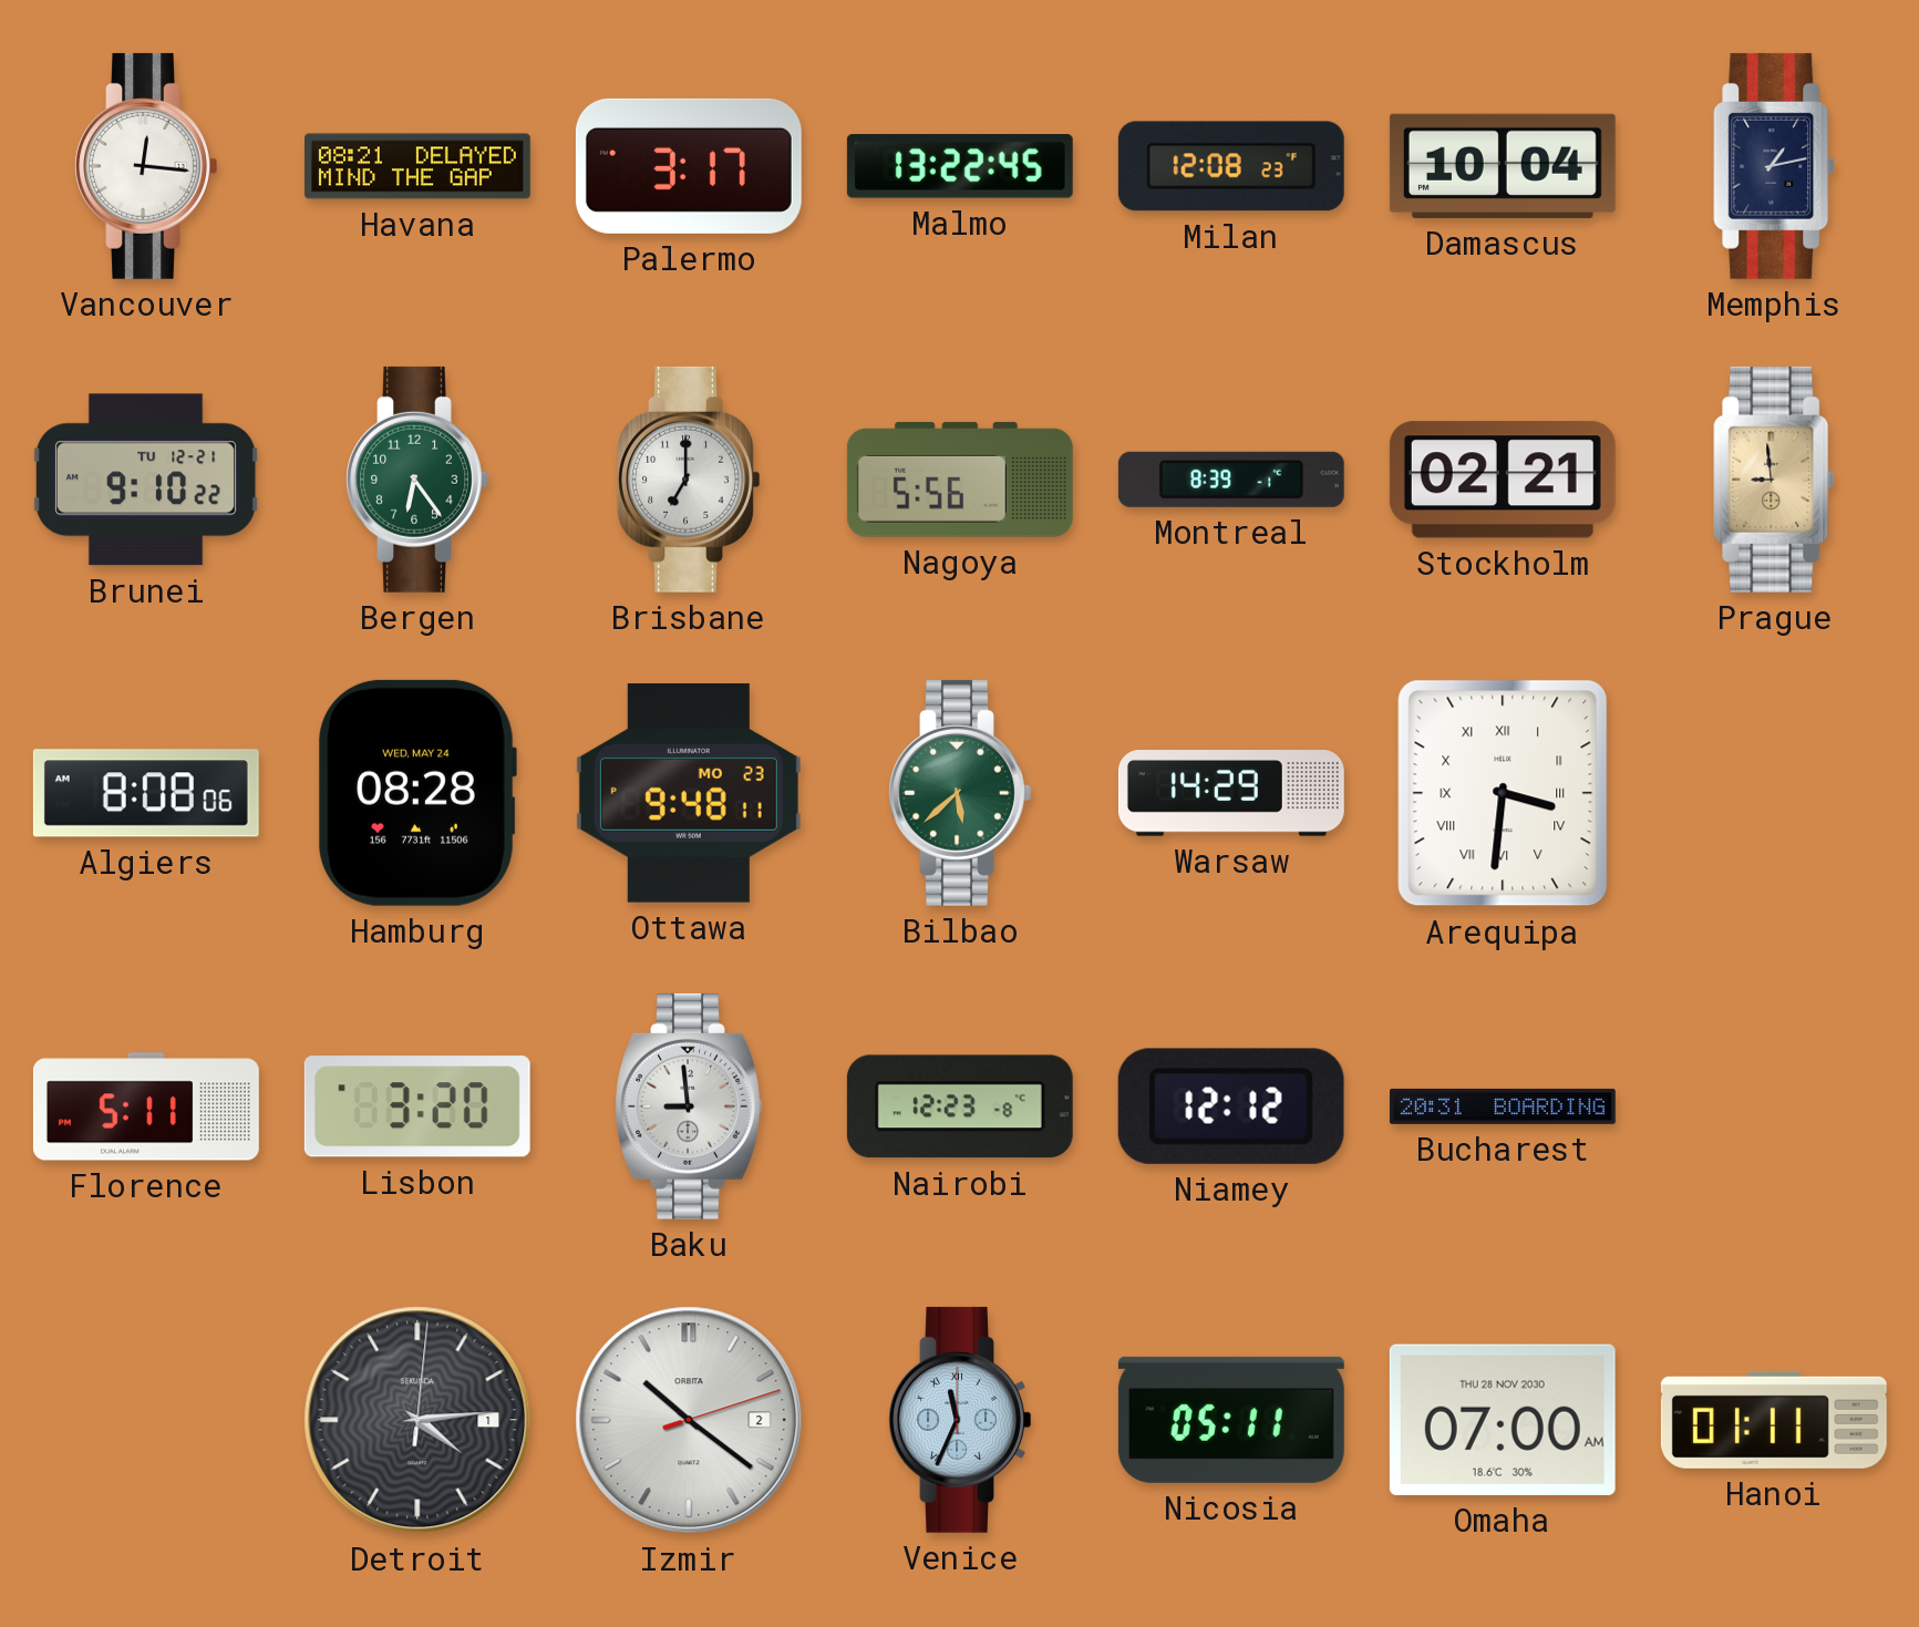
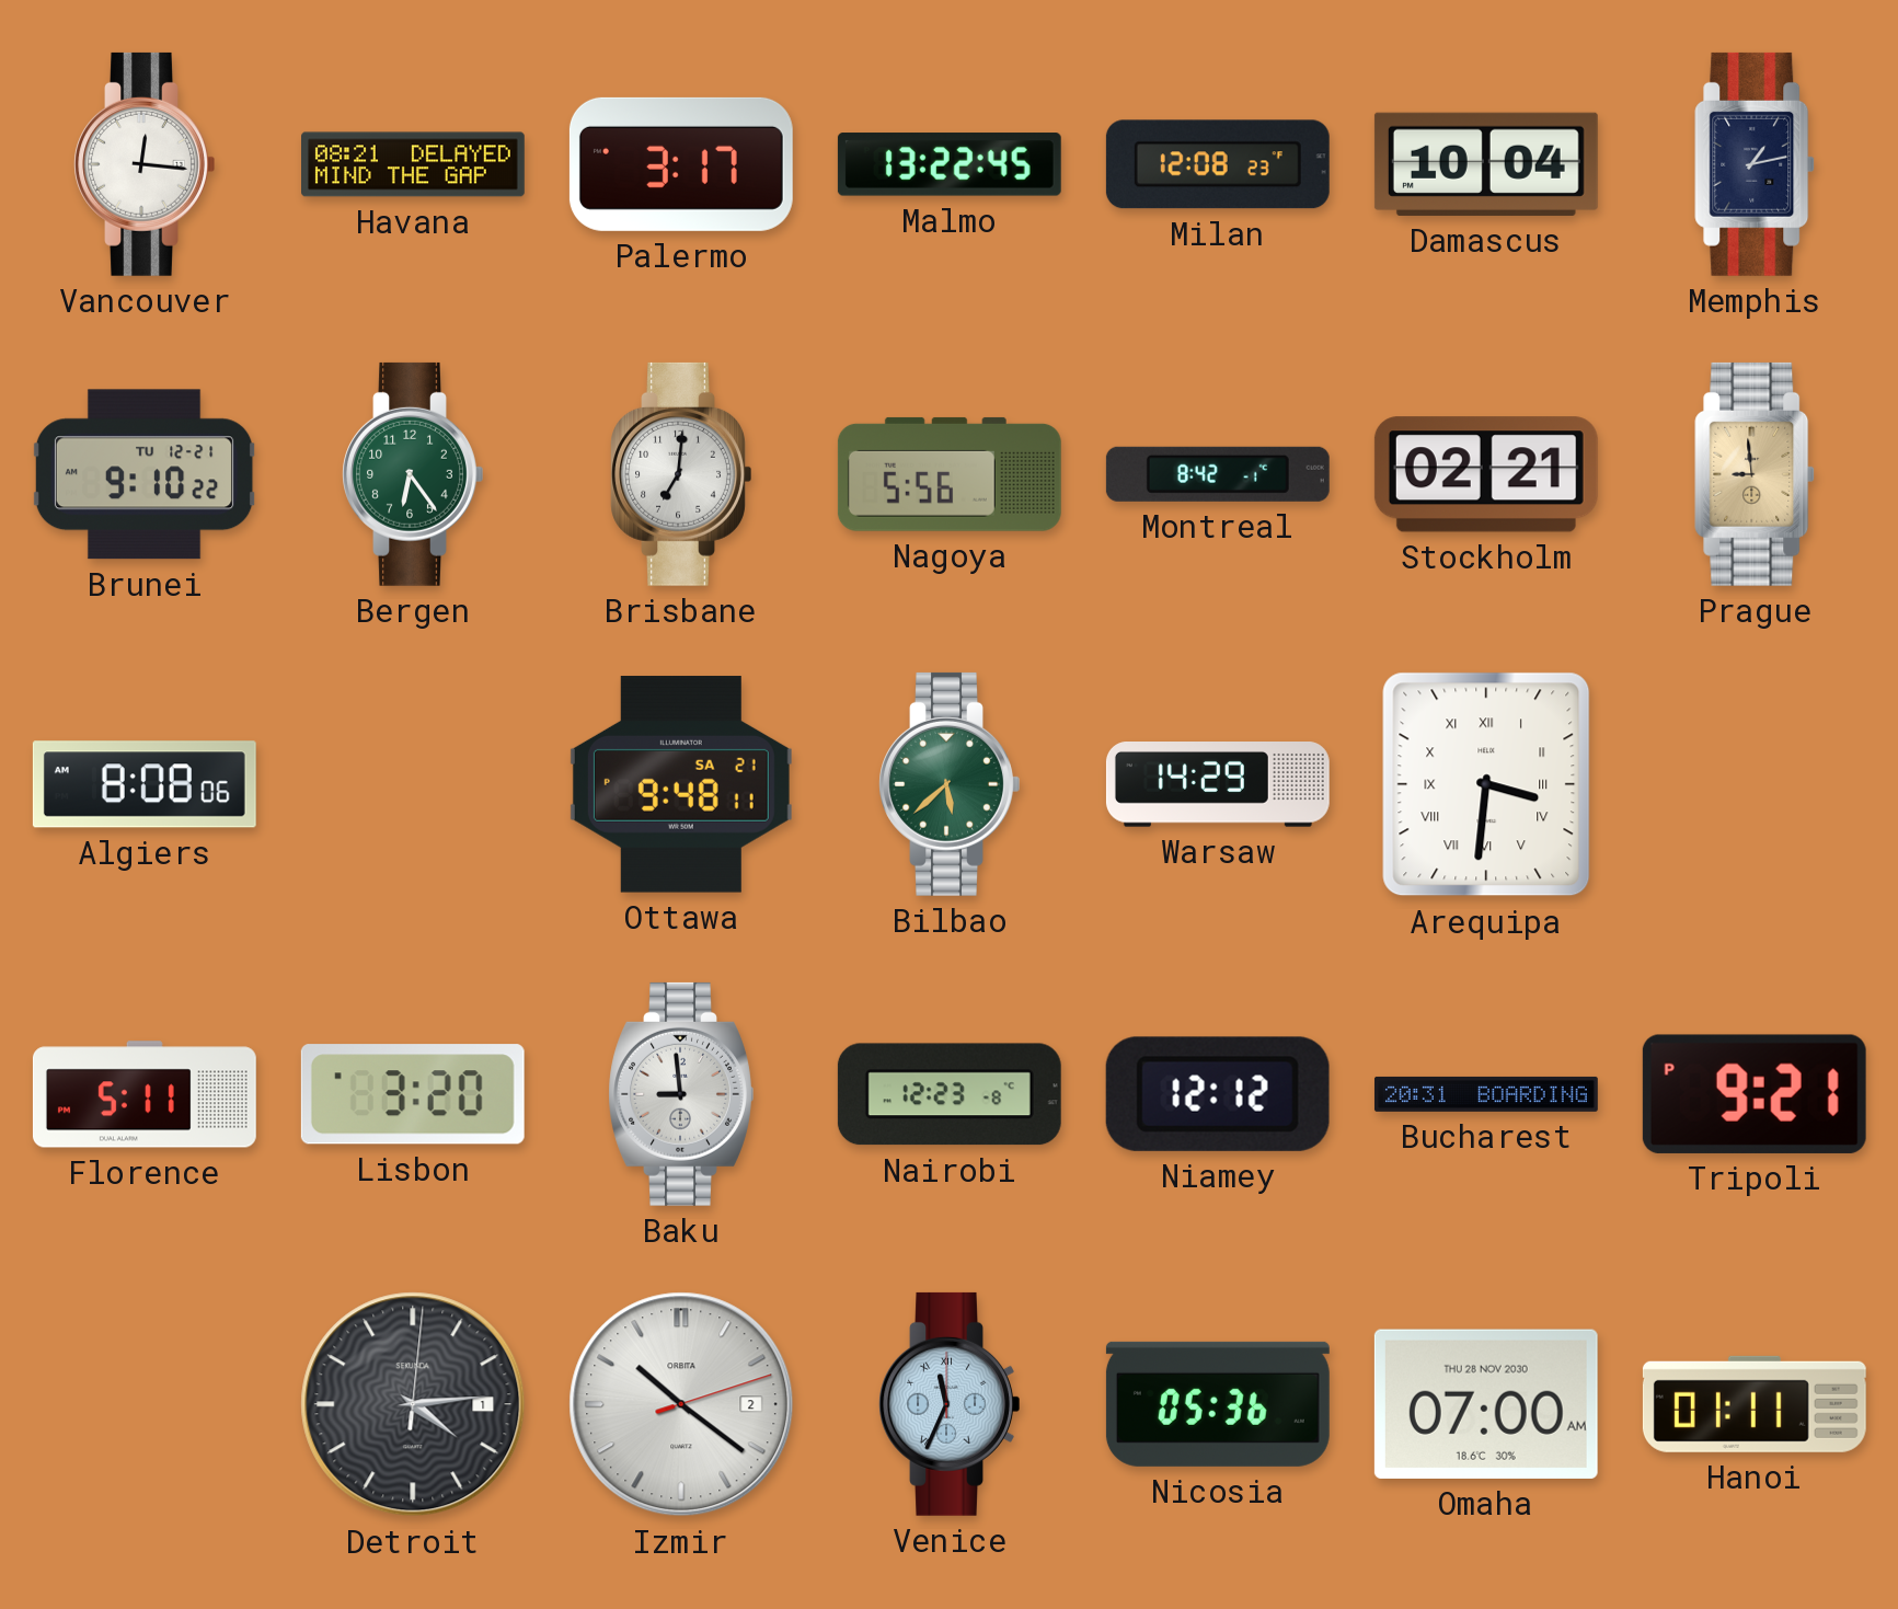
Brisbane: 7:00 -> 7:01
Montreal: 8:39 -> 8:42
Hamburg: 08:28 -> none
Ottawa date: MO 23 -> SA 21
Tripoli: none -> 9:21
Nicosia: 05:11 -> 05:36
